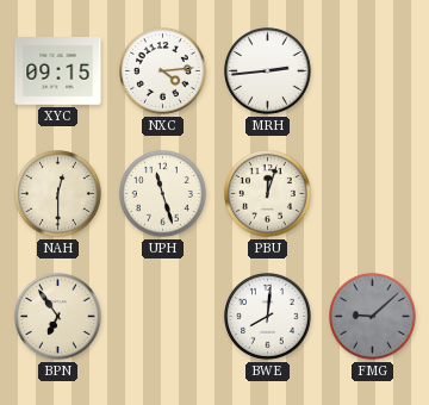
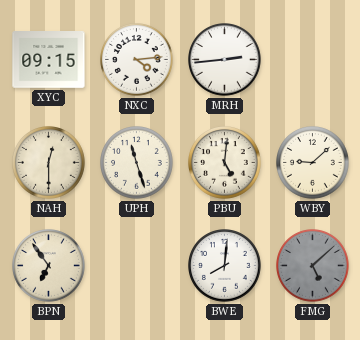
PBU: 12:03 -> 5:01
WBY: none -> 9:08
FMG: 9:08 -> 5:08
